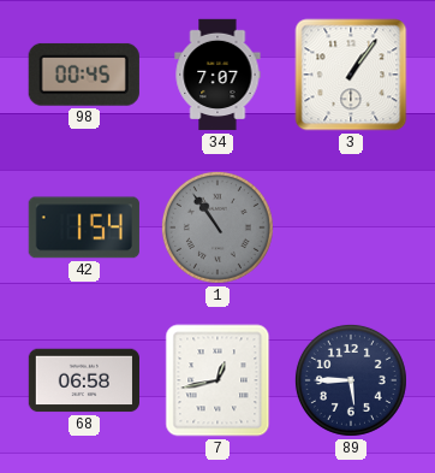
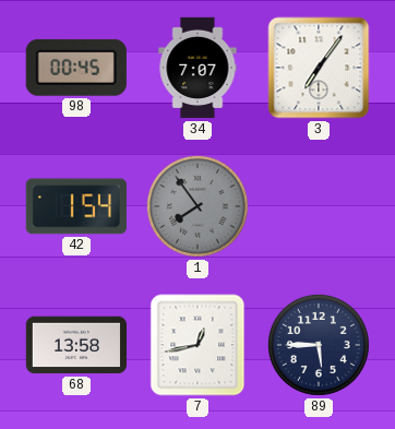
3: 1:06 -> 7:06
1: 10:54 -> 7:54
68: 06:58 -> 13:58
